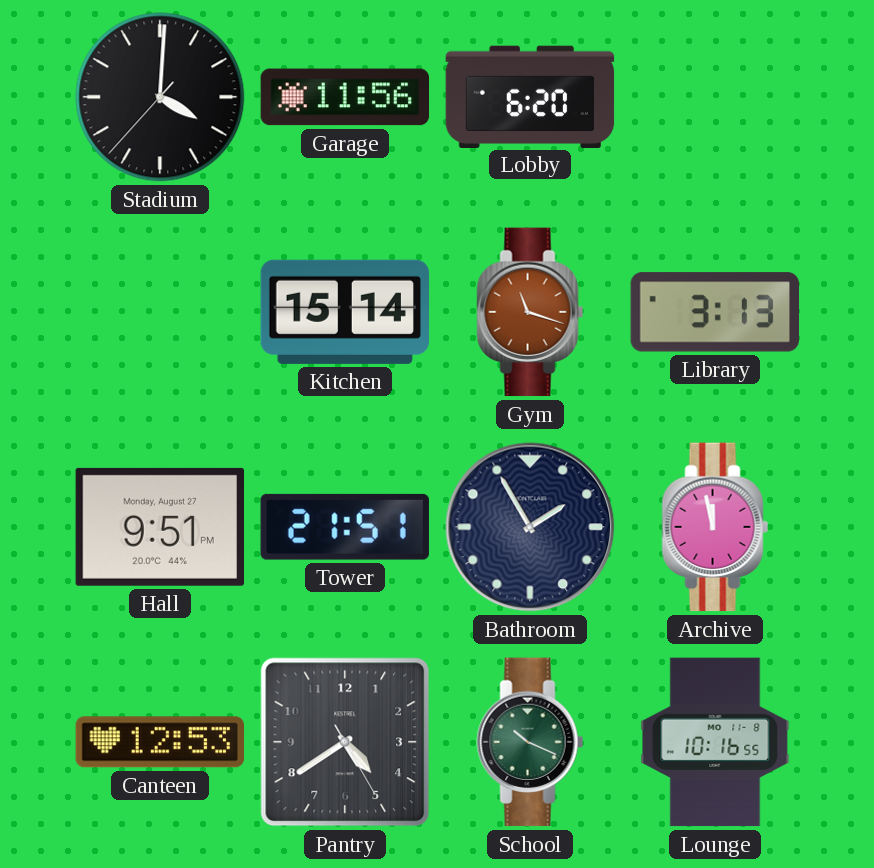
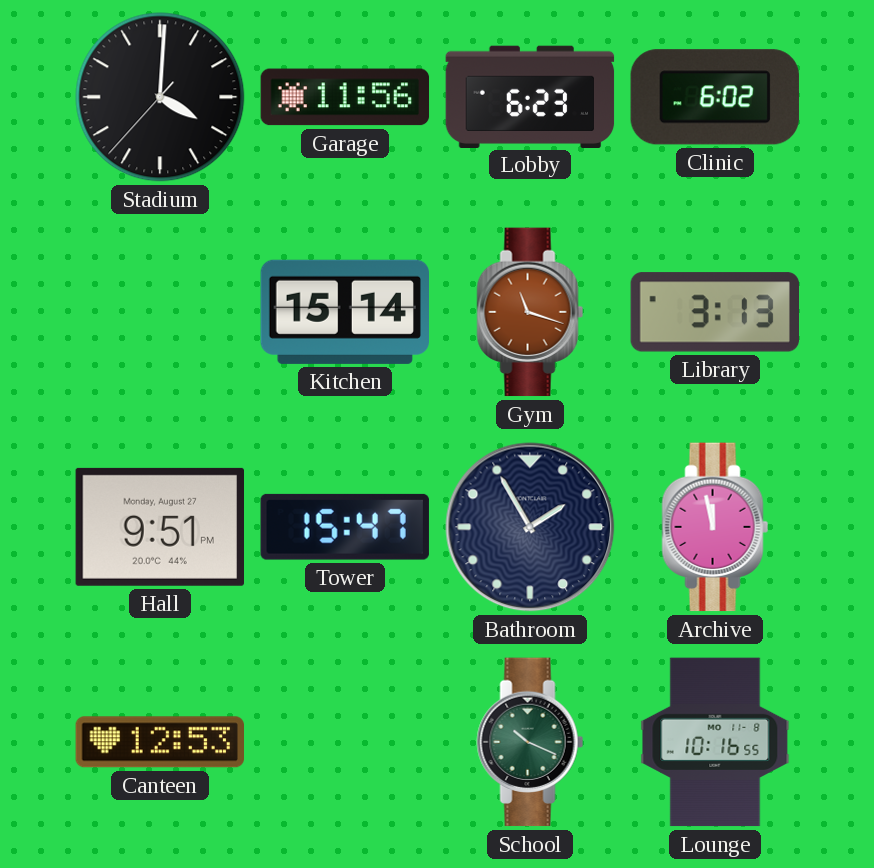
Lobby: 6:20 -> 6:23
Clinic: none -> 6:02
Tower: 21:51 -> 15:47
Pantry: 4:39 -> none
